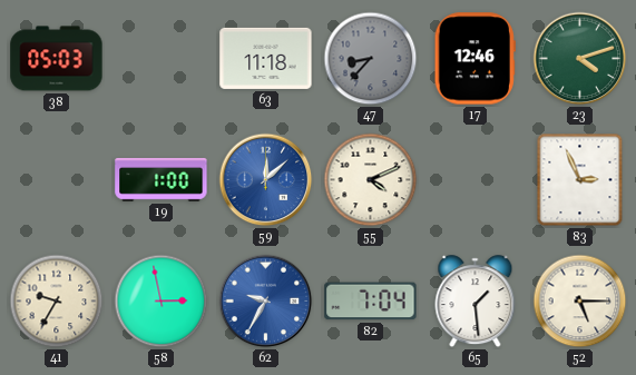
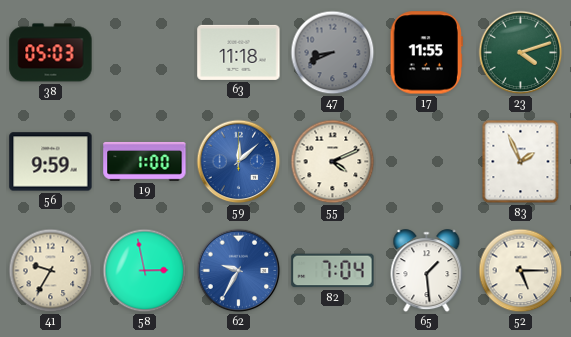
47: 8:37 -> 8:41
17: 12:46 -> 11:55
56: none -> 9:59
83: 2:56 -> 1:56
